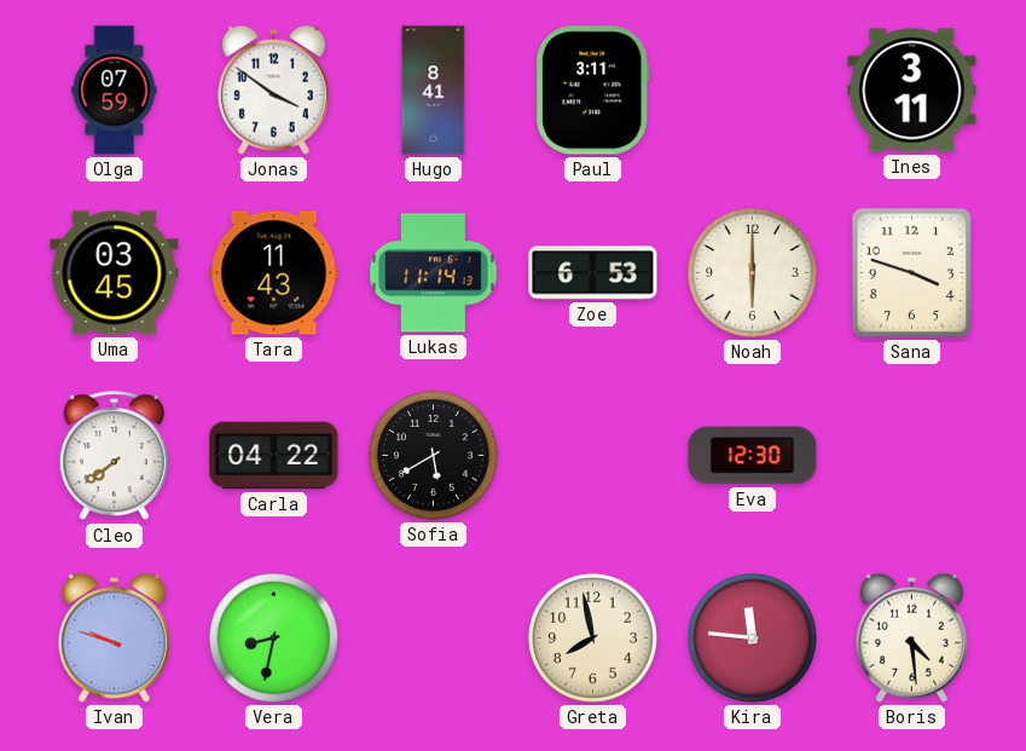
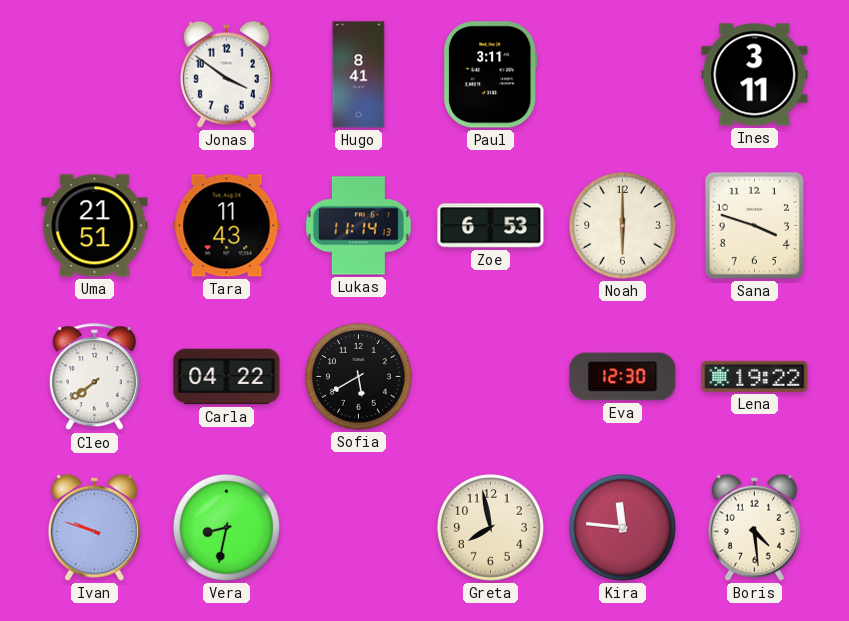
Olga: 07:59 -> none
Uma: 03:45 -> 21:51
Lena: none -> 19:22
